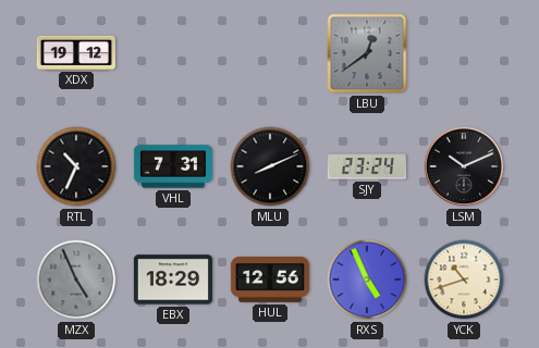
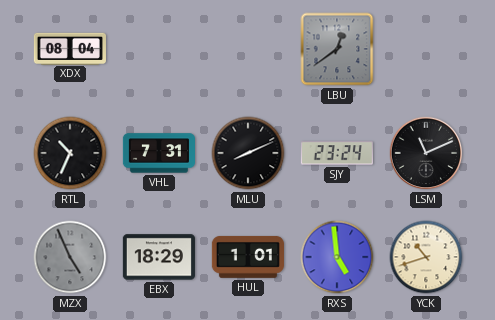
XDX: 19:12 -> 08:04
LSM: 10:11 -> 11:11
HUL: 12:56 -> 1:01
RXS: 4:56 -> 4:59
